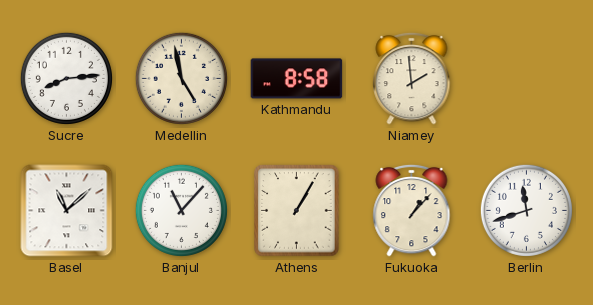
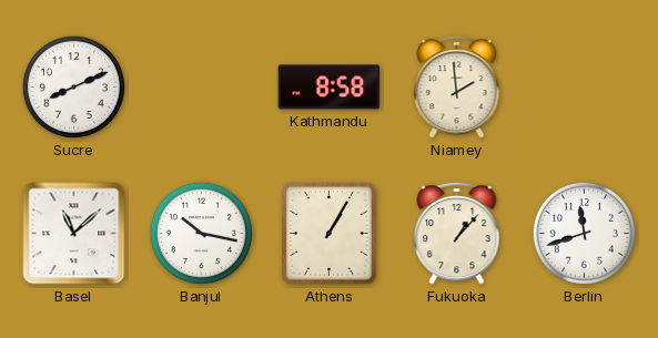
Sucre: 8:14 -> 8:11
Medellin: 4:58 -> none
Banjul: 11:07 -> 10:17
